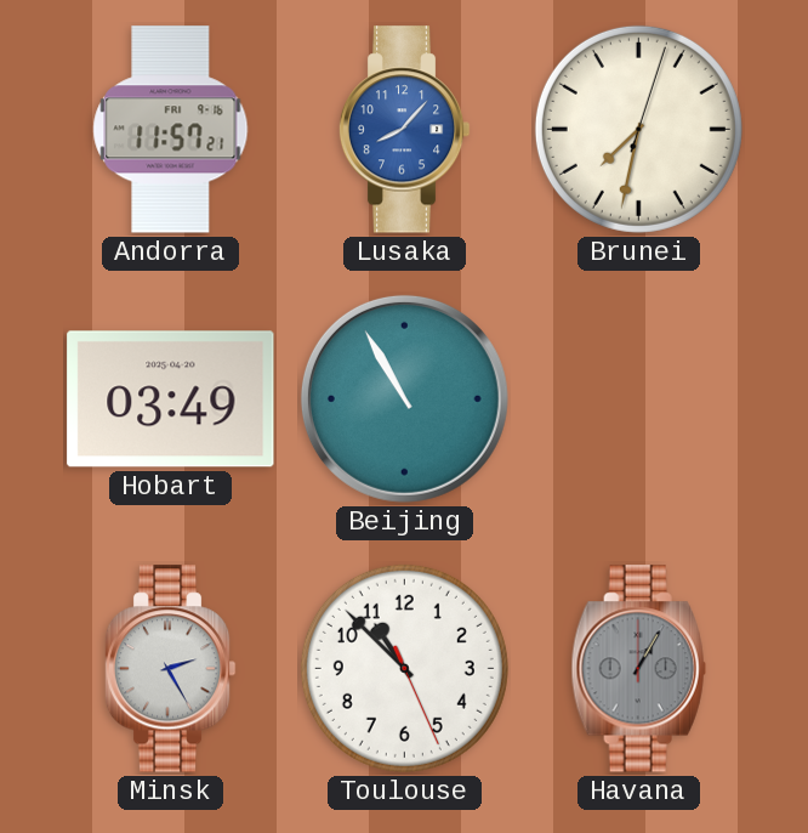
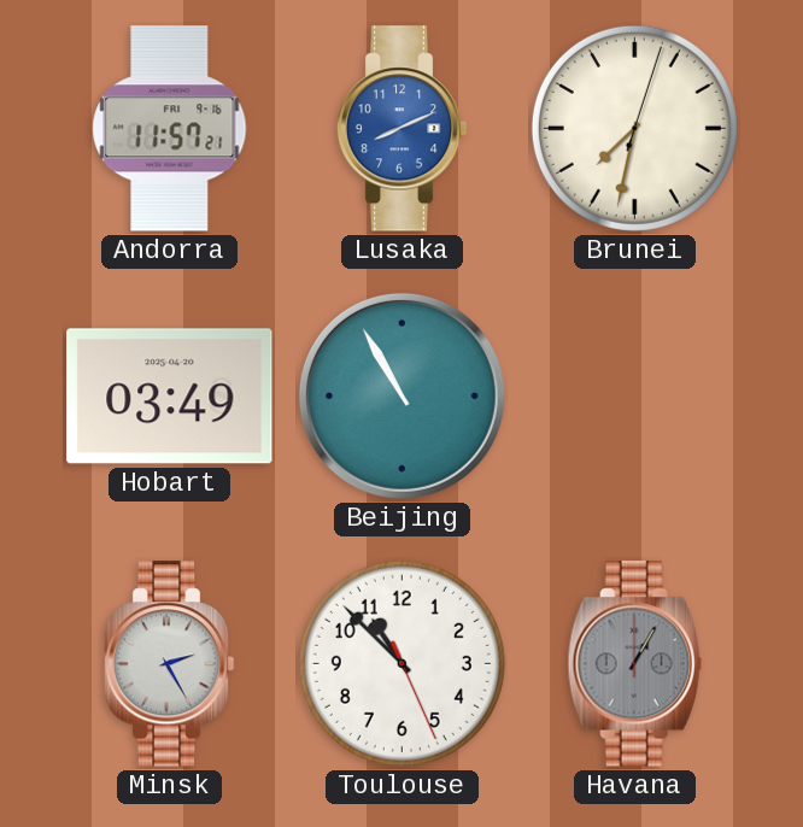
Lusaka: 8:07 -> 8:11
